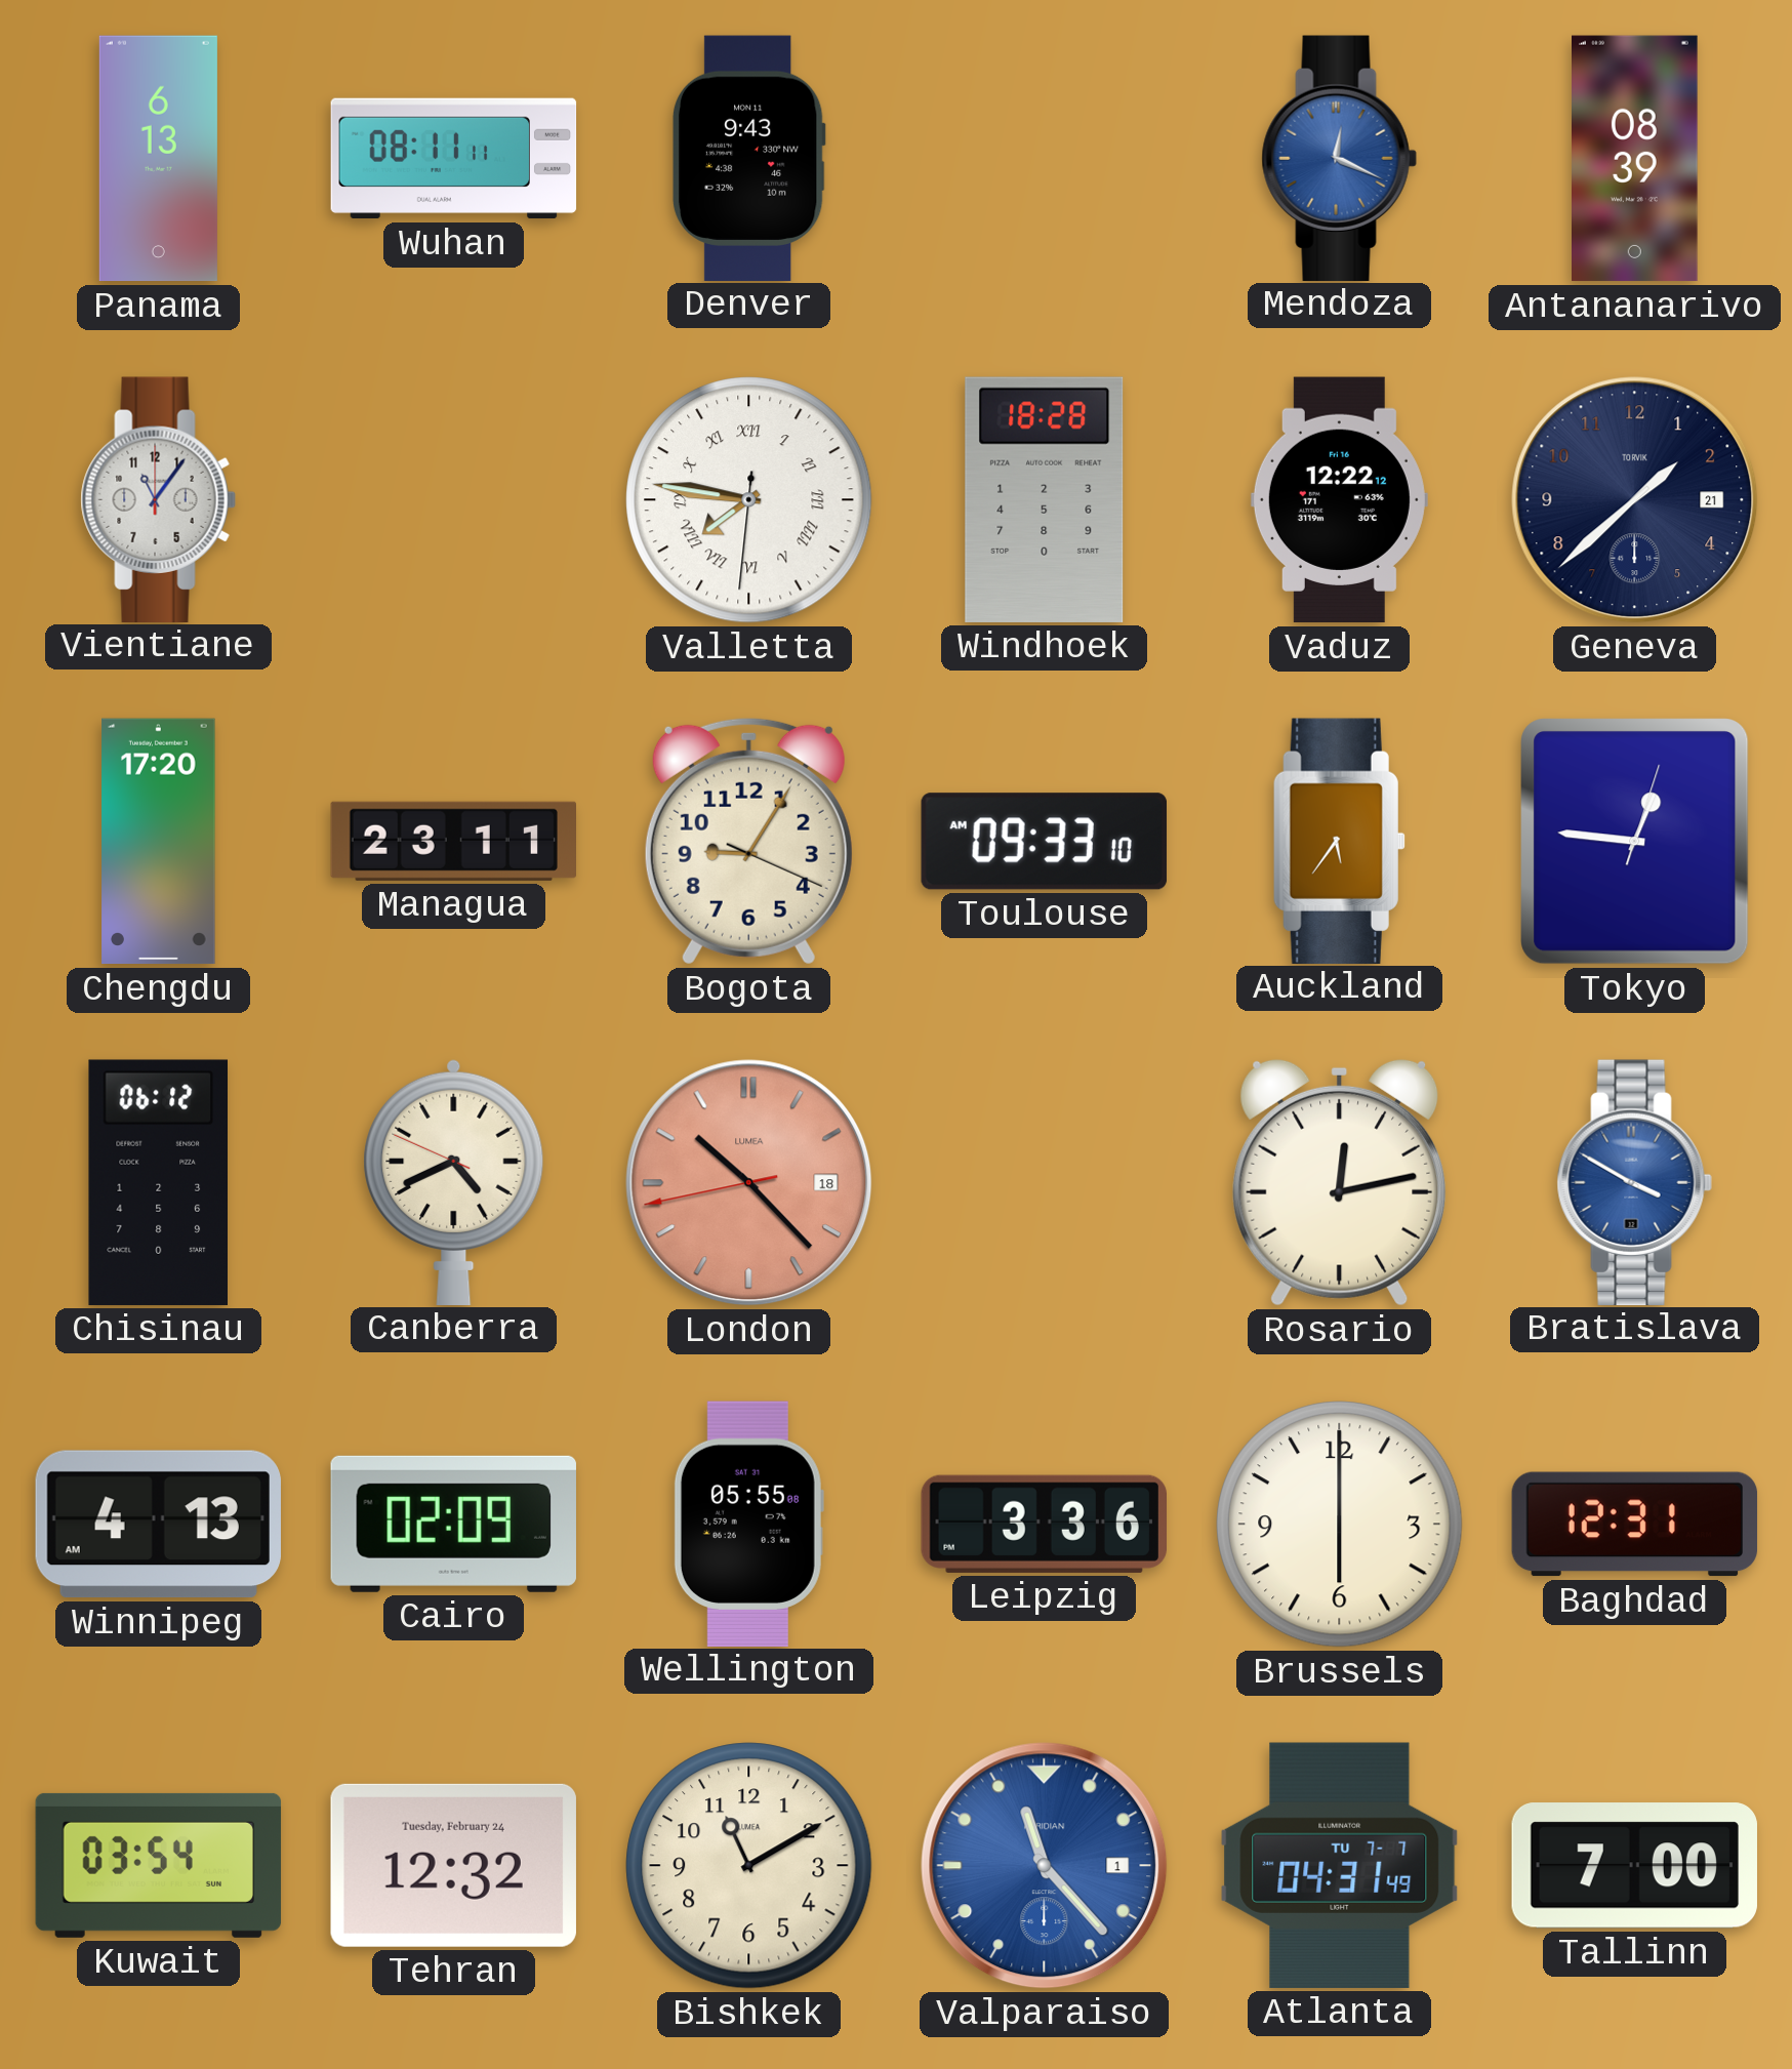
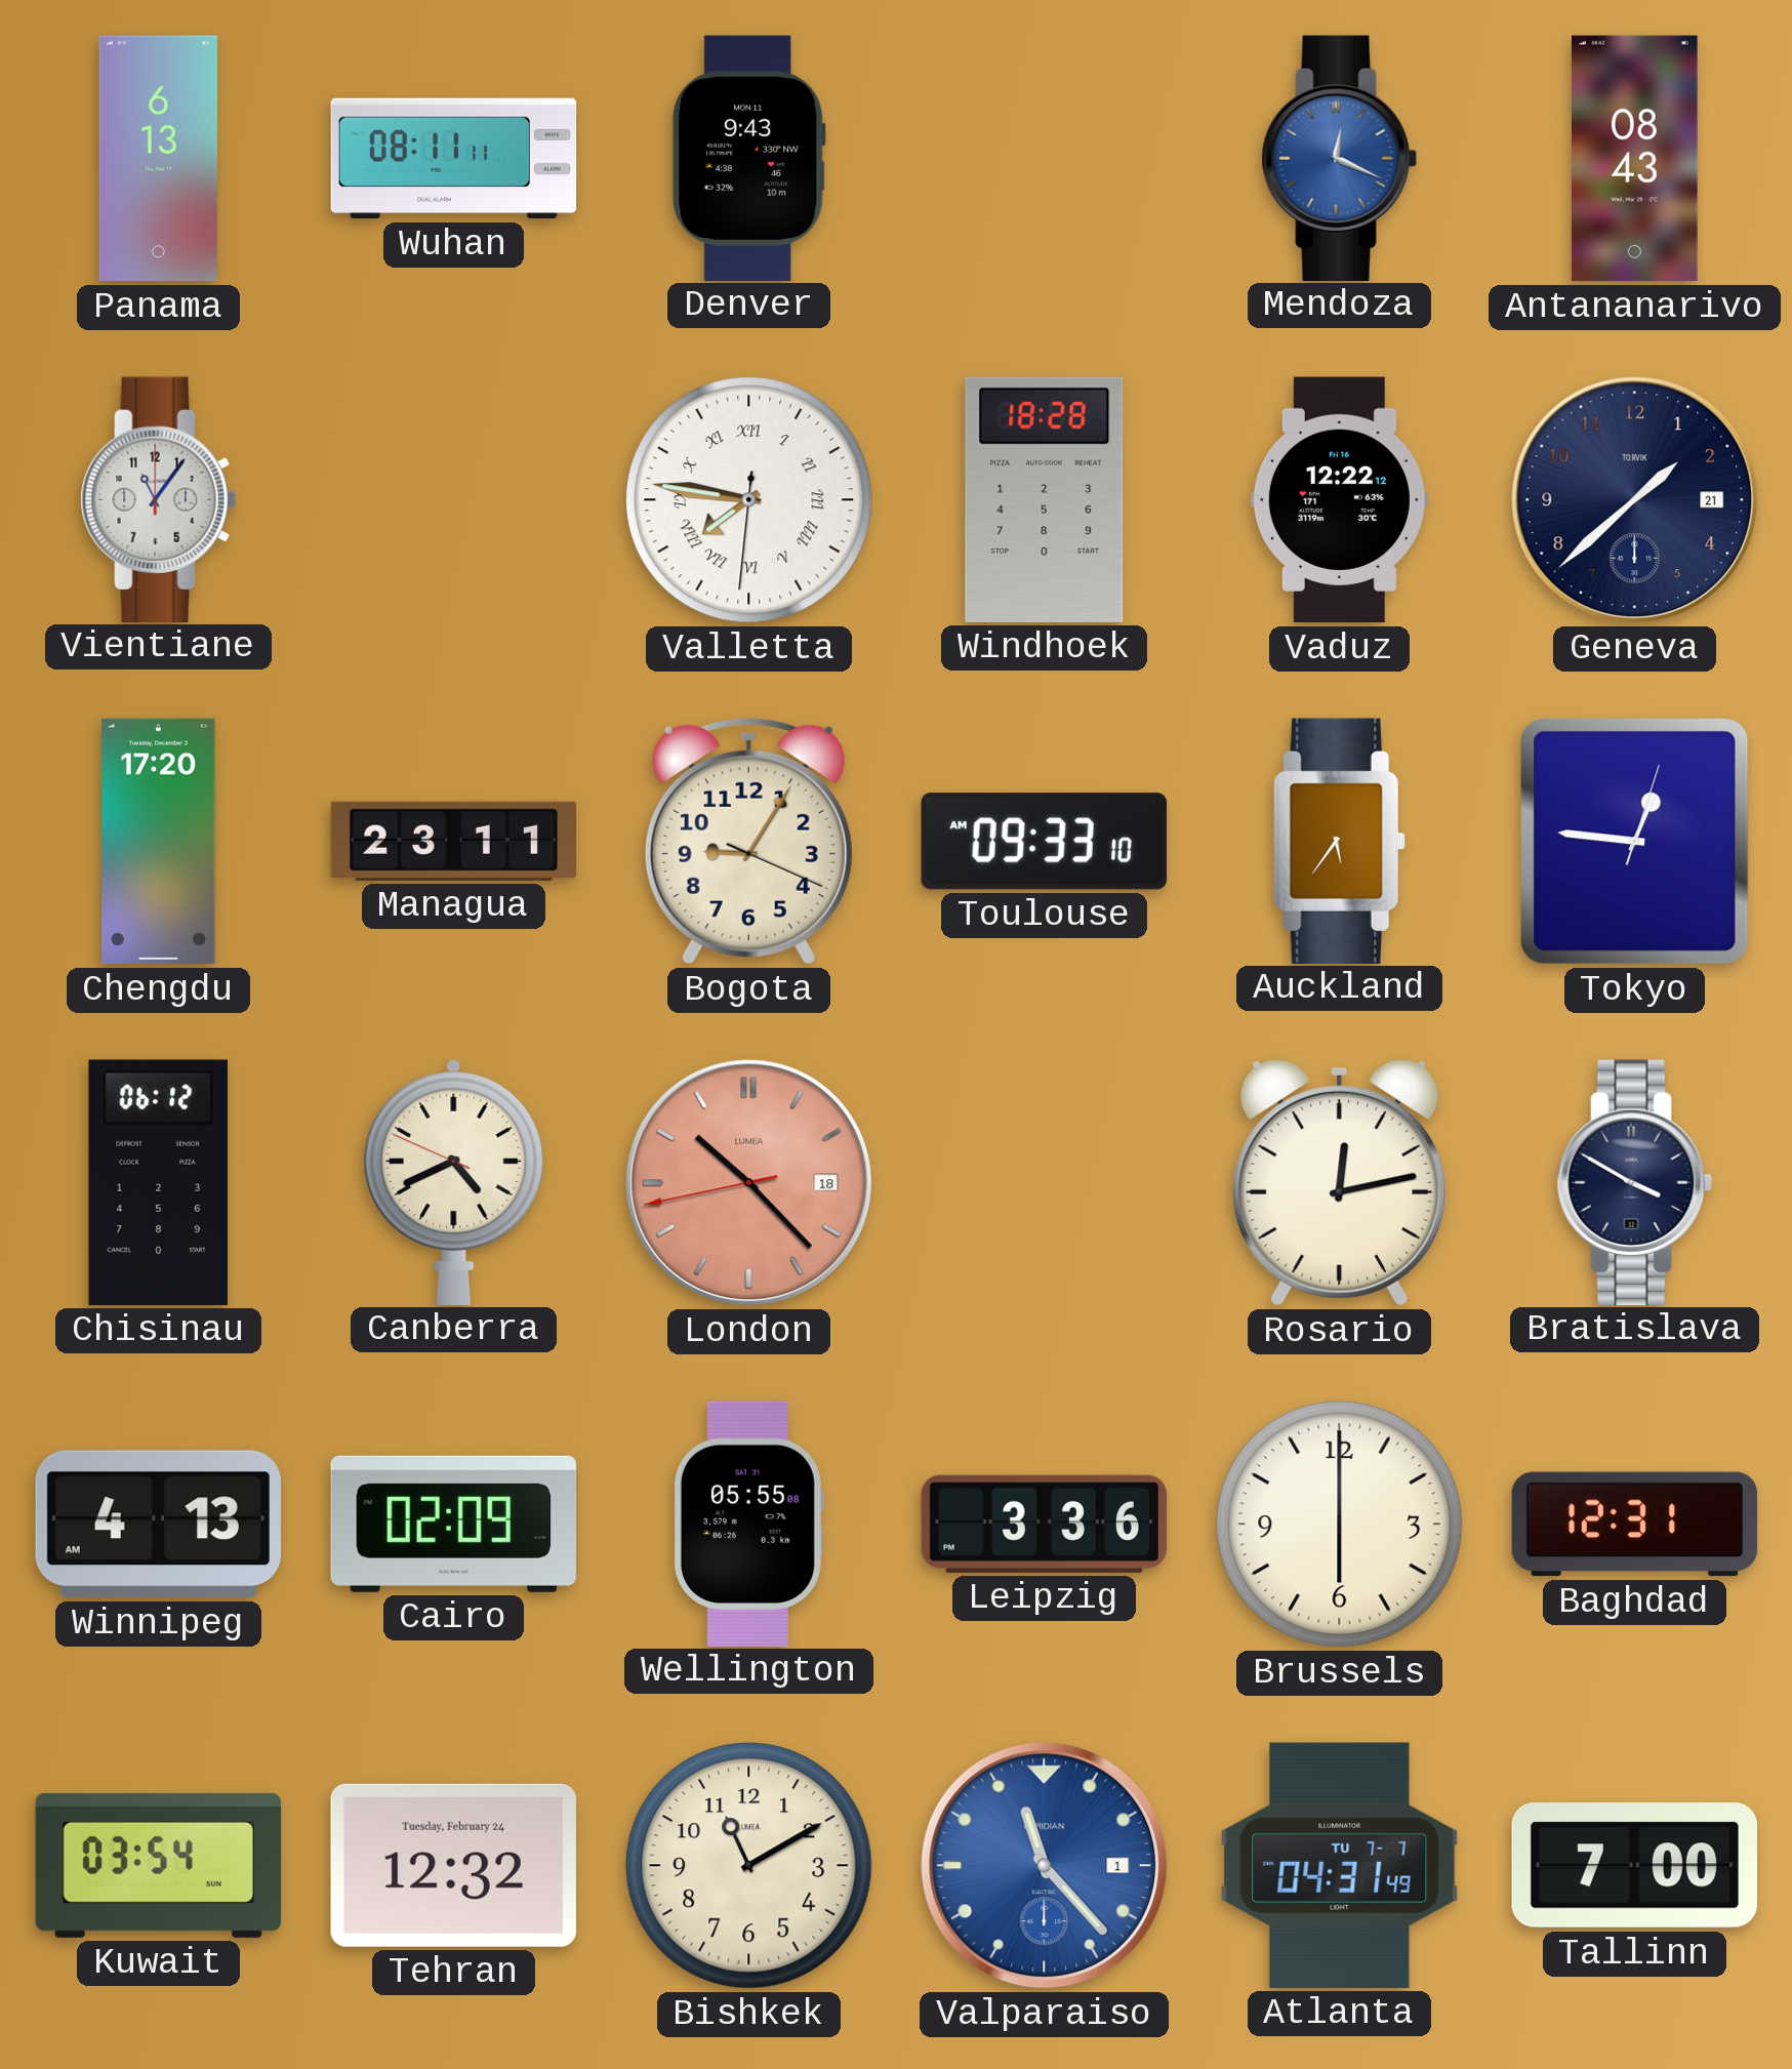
Antananarivo: 08:39 -> 08:43
Bratislava dial: blue -> navy
